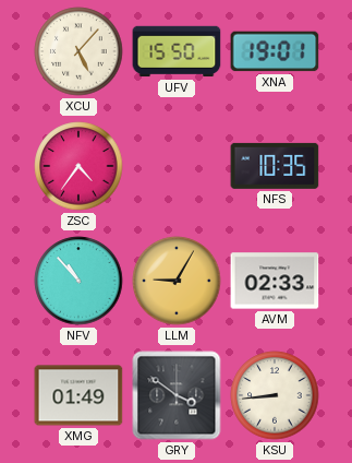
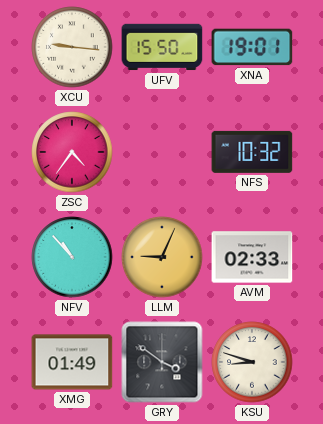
XCU: 5:07 -> 9:16
NFS: 10:35 -> 10:32
LLM: 9:05 -> 9:04
KSU: 8:44 -> 8:48
